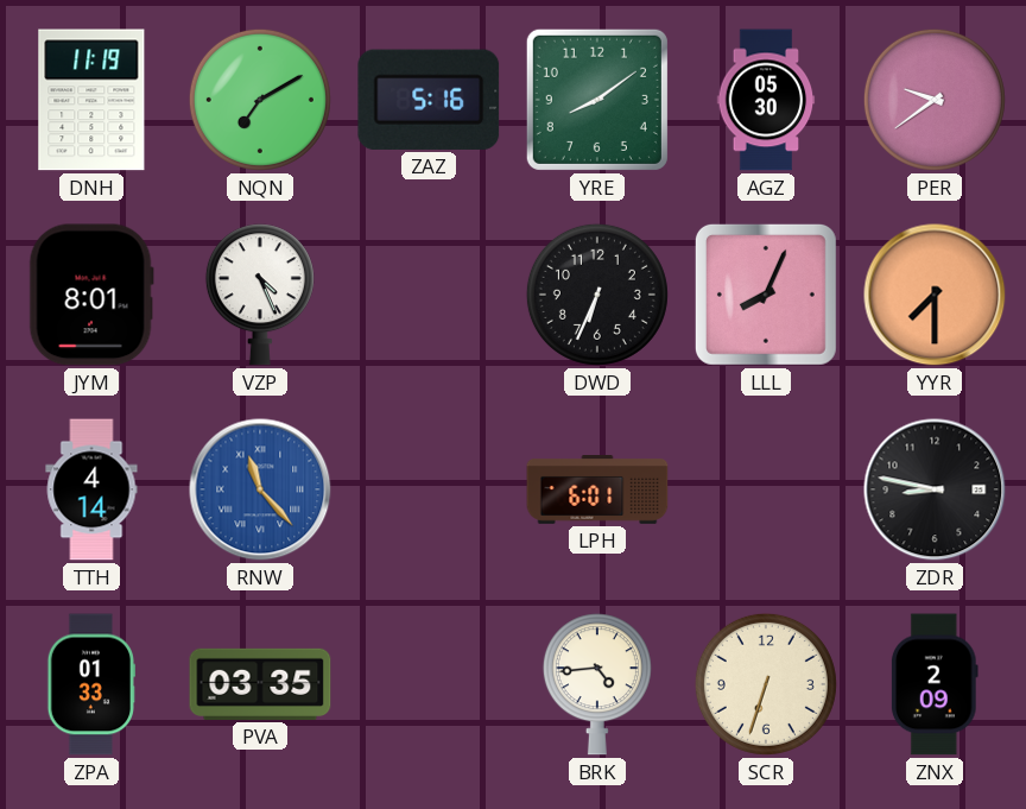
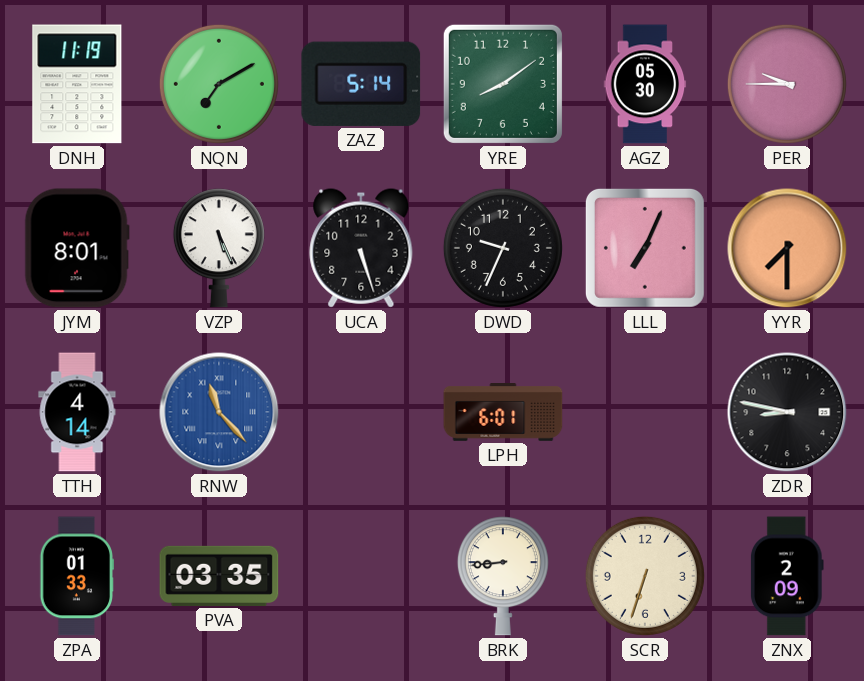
ZAZ: 5:16 -> 5:14
PER: 9:39 -> 9:45
VZP: 4:26 -> 5:26
UCA: none -> 5:27
DWD: 6:34 -> 9:34
LLL: 8:04 -> 7:04
BRK: 4:44 -> 8:44
